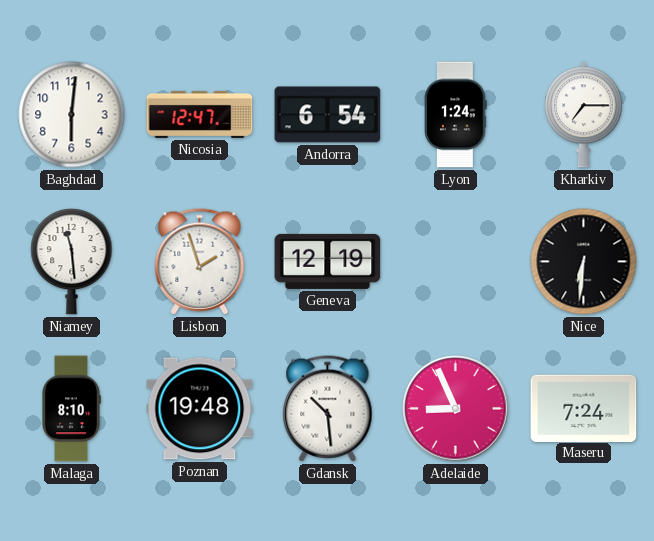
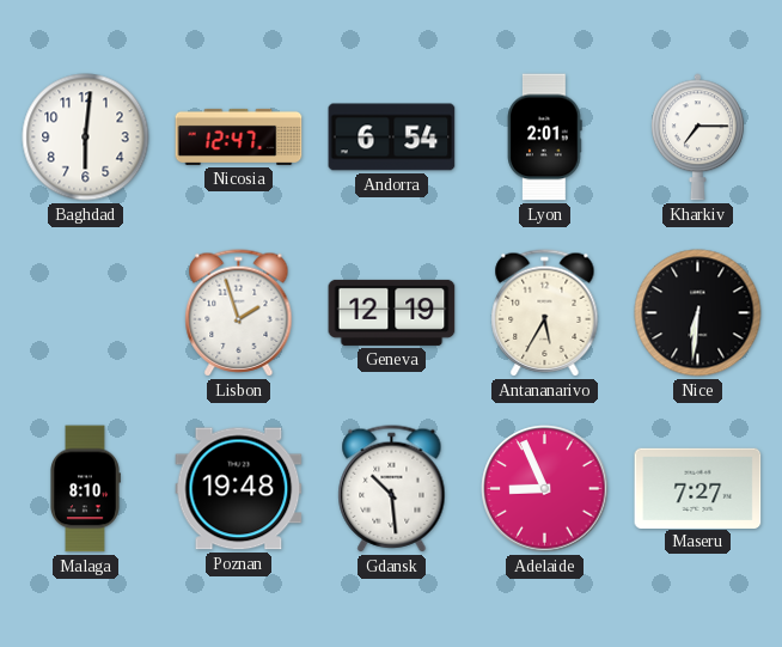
Lyon: 1:24 -> 2:01
Niamey: 11:29 -> none
Antananarivo: none -> 5:35
Maseru: 7:24 -> 7:27
